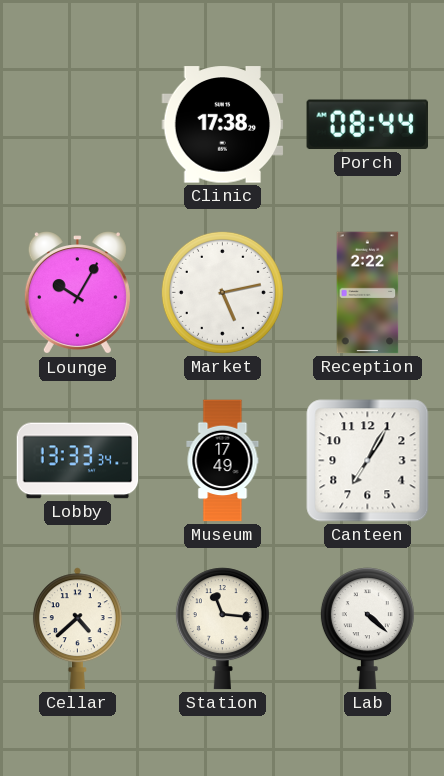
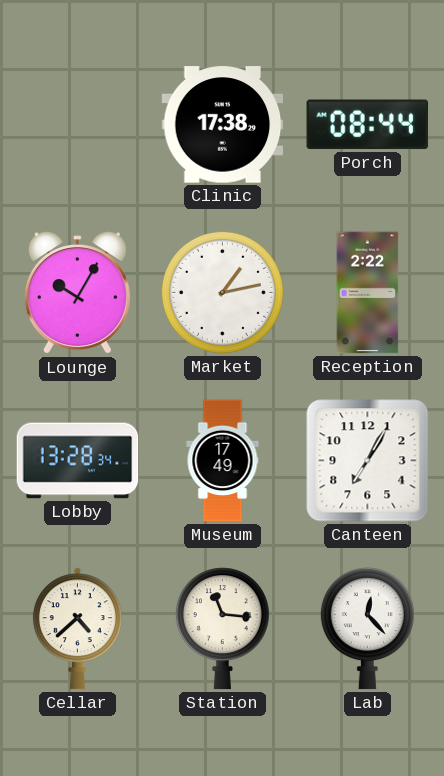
Market: 5:13 -> 1:13
Lobby: 13:33 -> 13:28
Lab: 4:22 -> 12:23
